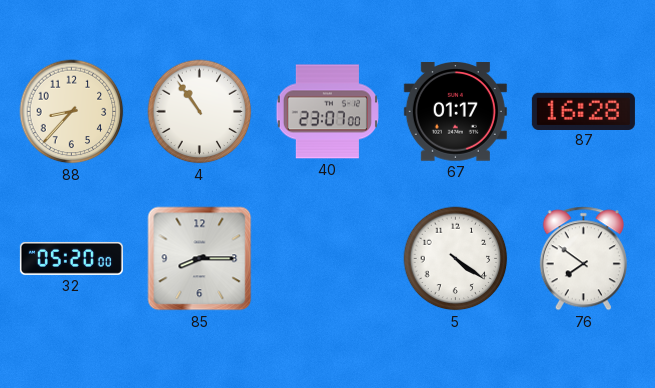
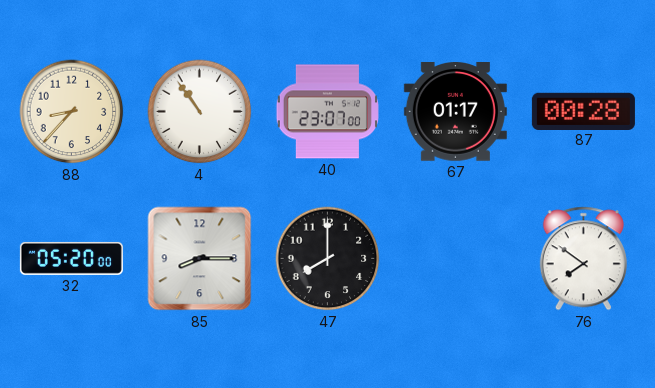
87: 16:28 -> 00:28
47: none -> 8:00
5: 4:21 -> none
